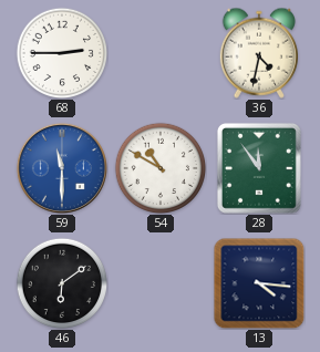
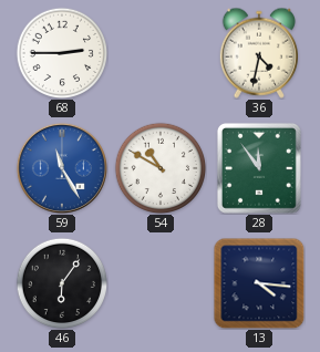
59: 11:30 -> 11:25
46: 6:09 -> 6:06
